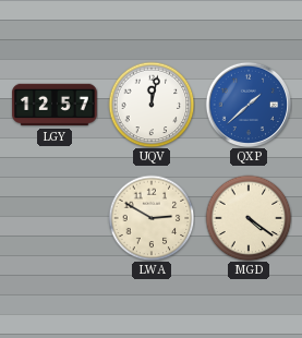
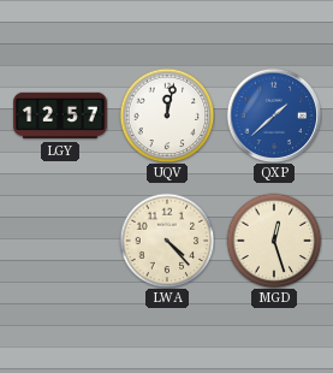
LWA: 2:50 -> 4:23
MGD: 4:21 -> 12:27
